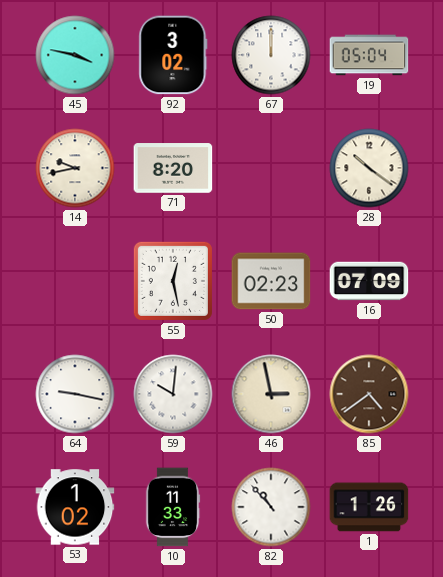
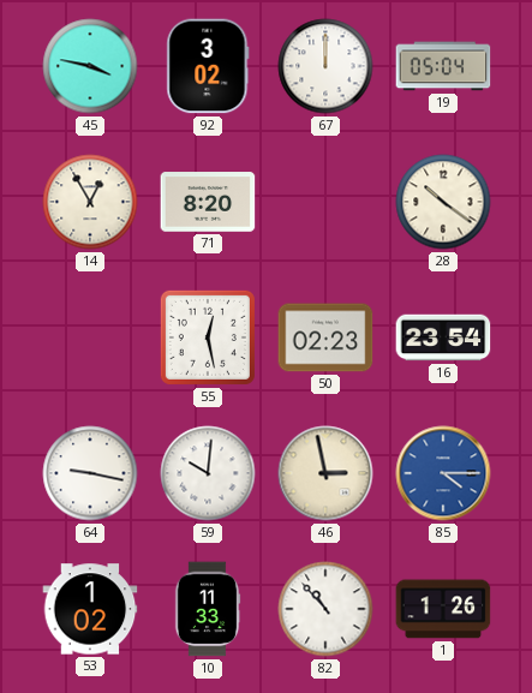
14: 9:43 -> 12:55
16: 07:09 -> 23:54
85: 4:39 -> 4:15
85 dial: brown -> blue
